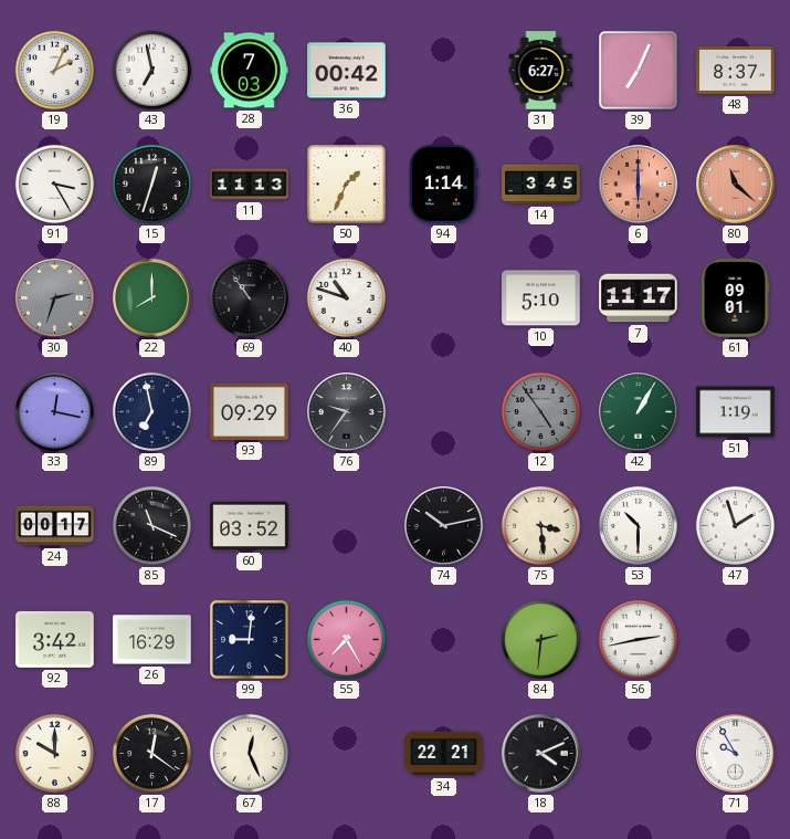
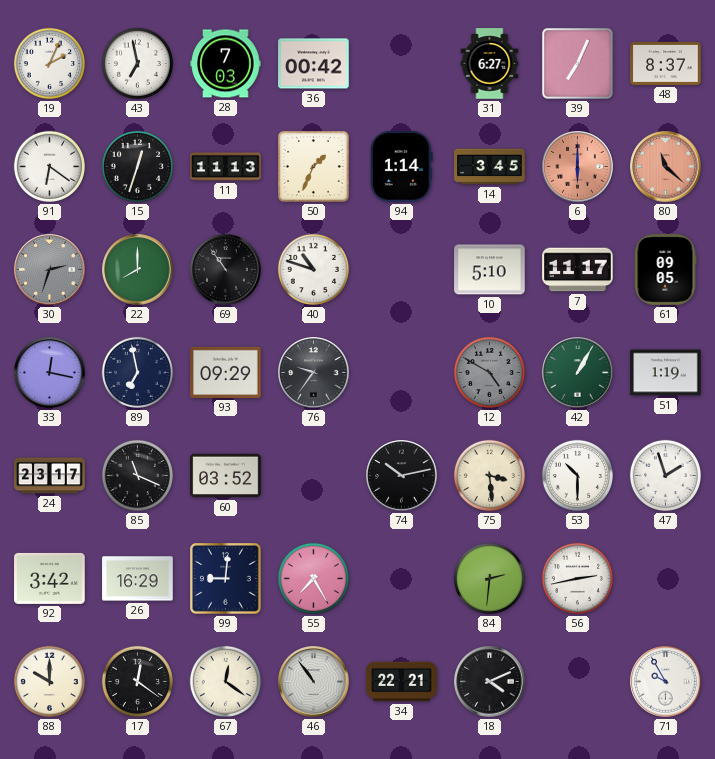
91: 3:25 -> 6:21
61: 09:01 -> 09:05
12: 4:54 -> 4:50
24: 00:17 -> 23:17
67: 12:26 -> 12:21
46: none -> 10:54
